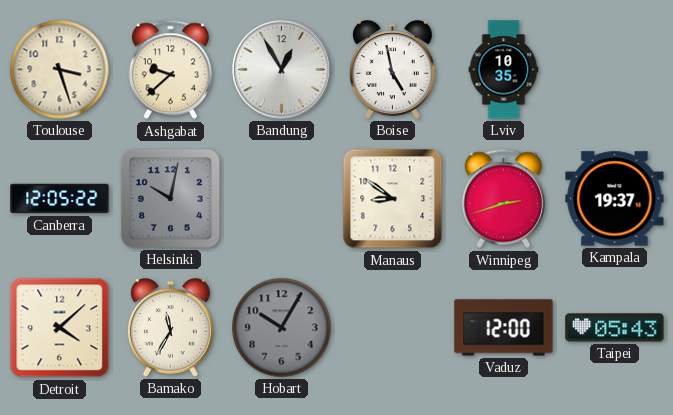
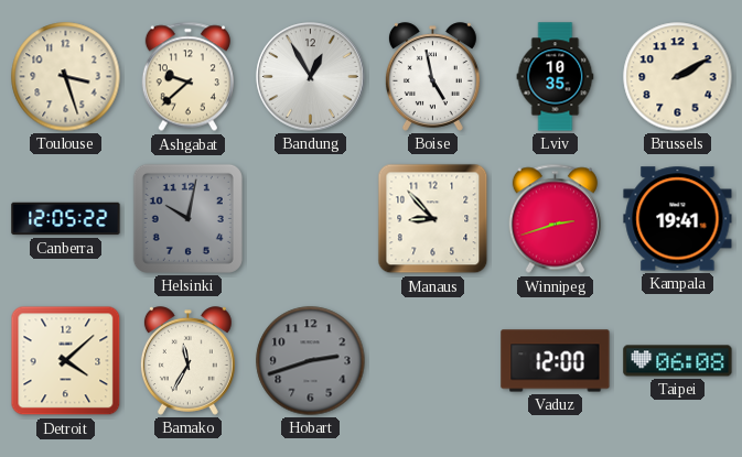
Brussels: none -> 2:10
Manaus: 8:51 -> 8:53
Kampala: 19:37 -> 19:41
Hobart: 10:05 -> 2:42
Taipei: 05:43 -> 06:08
